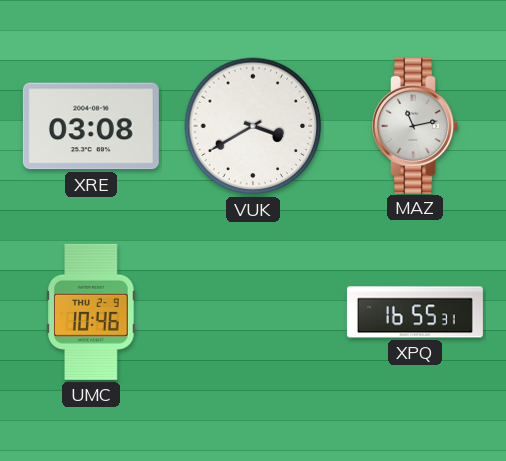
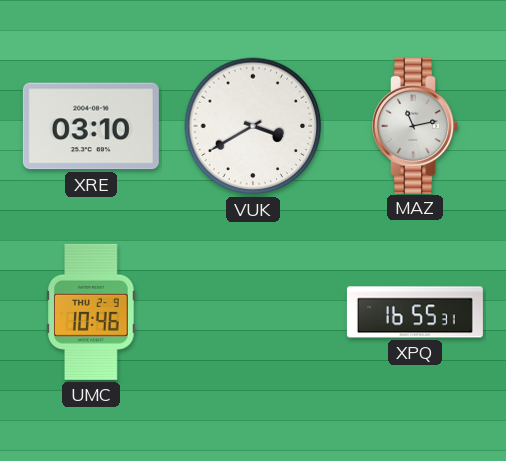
XRE: 03:08 -> 03:10
